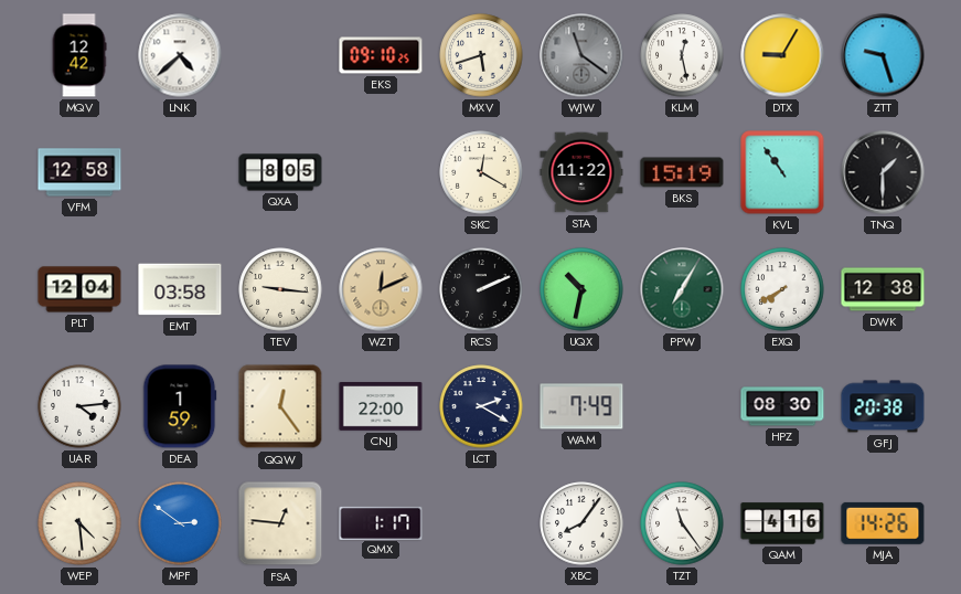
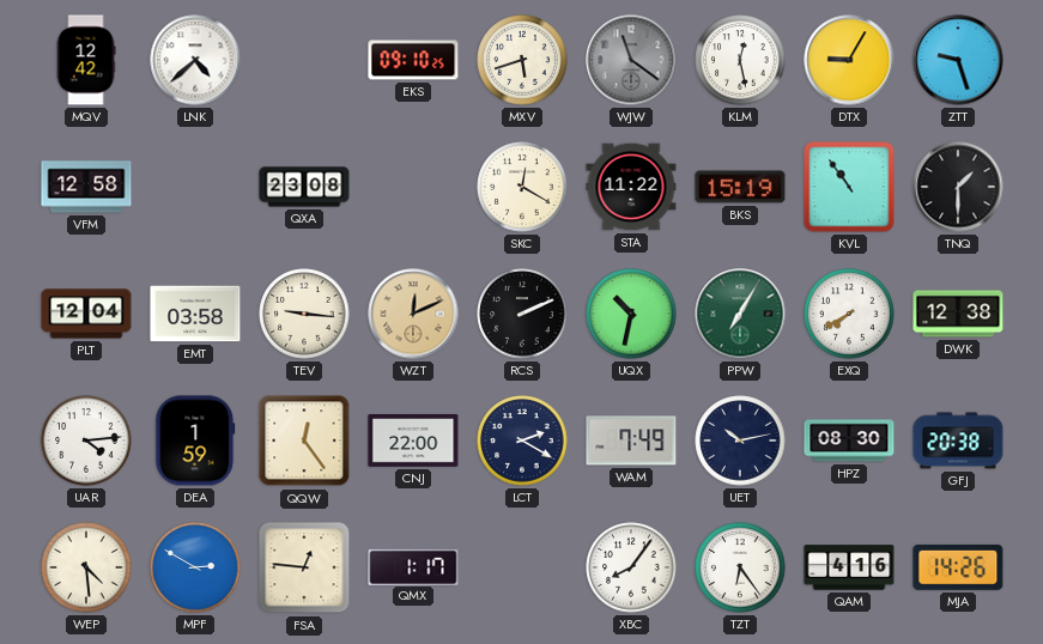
QXA: 8:05 -> 23:08
UET: none -> 10:13
MPF: 2:51 -> 2:50
TZT: 11:24 -> 6:24
